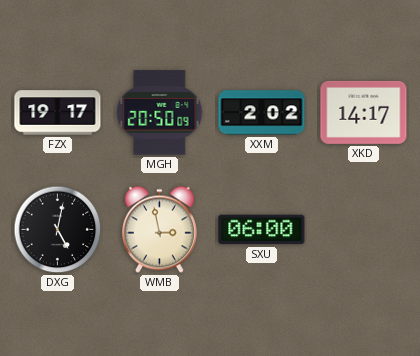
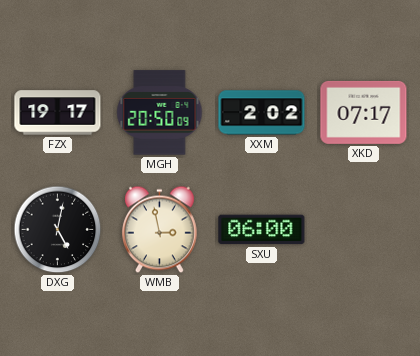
XKD: 14:17 -> 07:17
